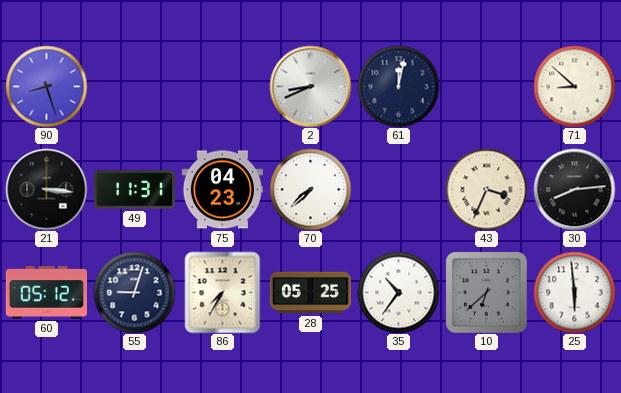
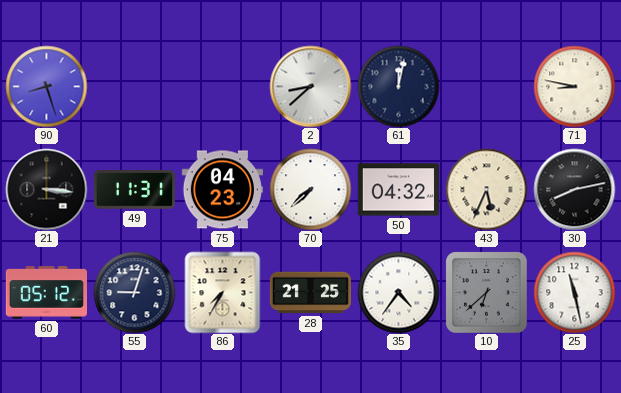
2: 8:41 -> 8:38
71: 8:52 -> 8:47
50: none -> 04:32
43: 3:34 -> 5:34
30: 8:14 -> 8:13
28: 05:25 -> 21:25
35: 10:36 -> 4:36
25: 5:59 -> 11:28
